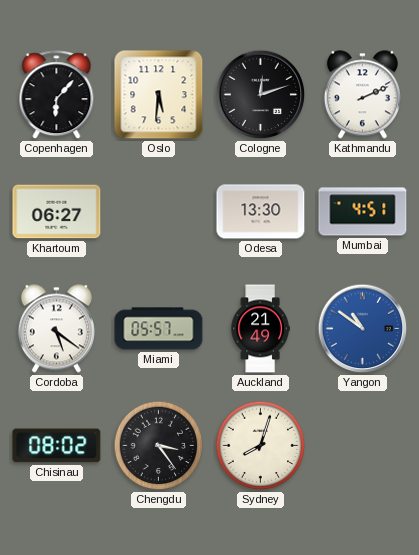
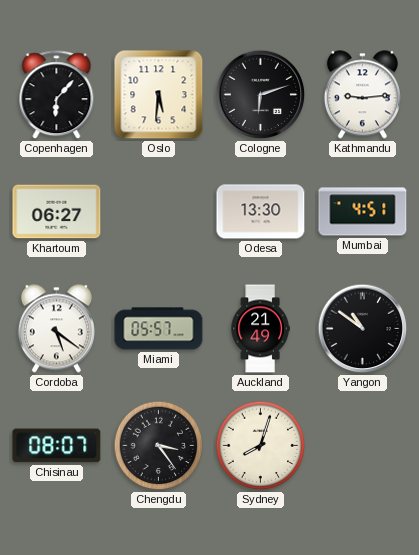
Cologne: 12:12 -> 6:12
Kathmandu: 2:11 -> 9:14
Yangon dial: blue -> black
Chisinau: 08:02 -> 08:07
